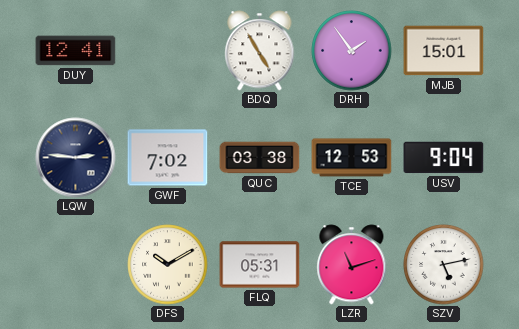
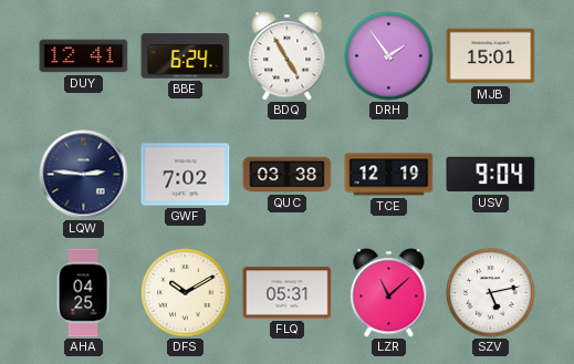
BBE: none -> 6:24
TCE: 12:53 -> 12:19
AHA: none -> 04:25
LZR: 11:12 -> 11:08
